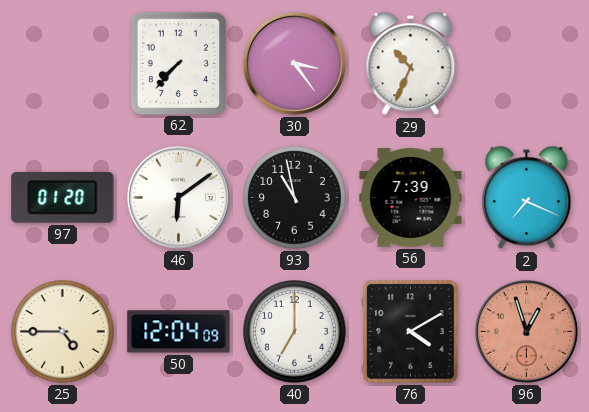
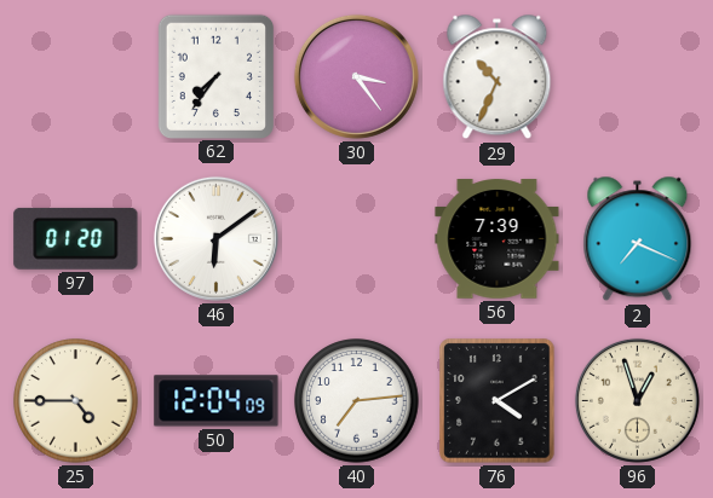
62: 7:37 -> 7:36
93: 10:58 -> none
40: 7:00 -> 7:14
96 dial: salmon -> cream
